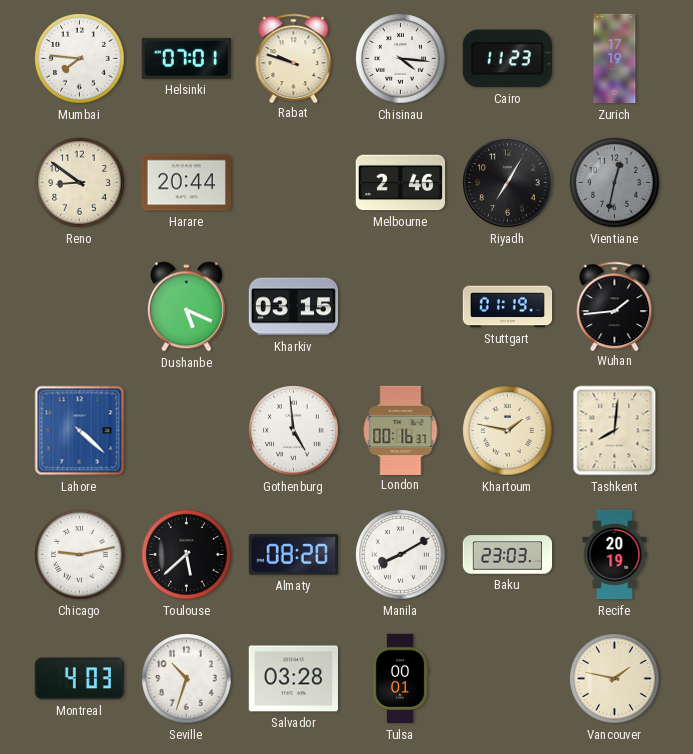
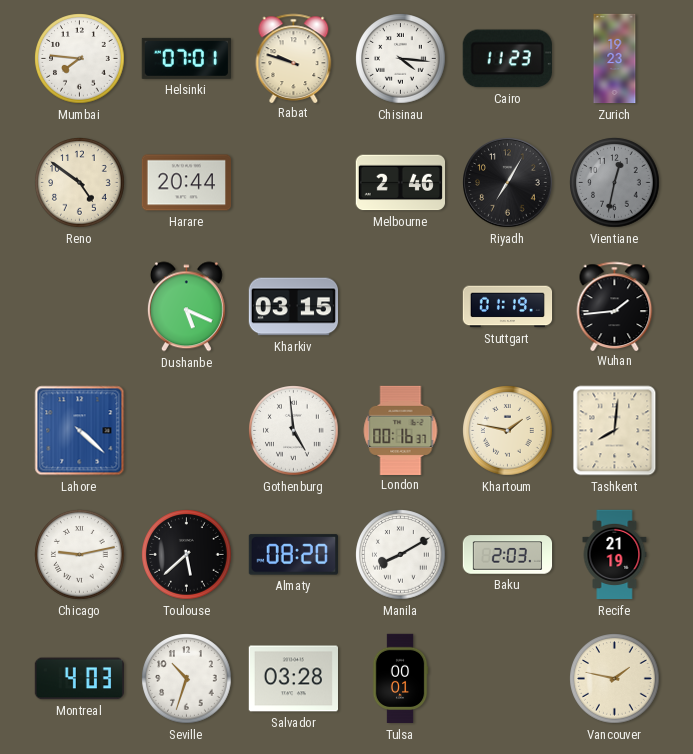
Zurich: 17:19 -> 19:23
Reno: 8:51 -> 4:51
Baku: 23:03 -> 2:03
Recife: 20:19 -> 21:19
